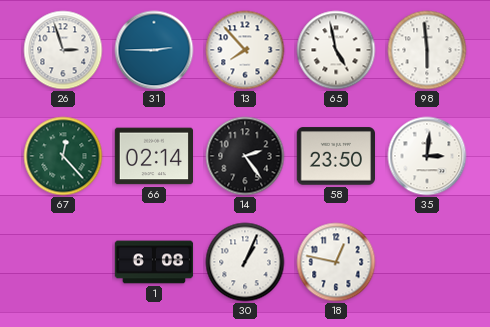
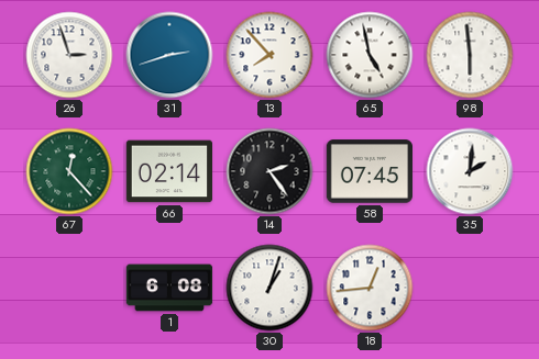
31: 2:45 -> 2:42
58: 23:50 -> 07:45
35: 3:01 -> 2:01
30: 1:04 -> 1:03
18: 12:47 -> 12:44
